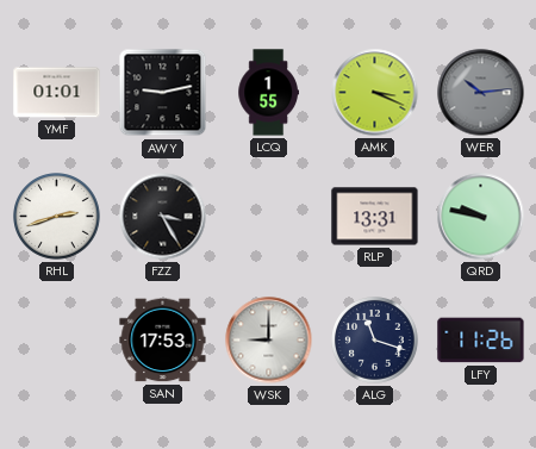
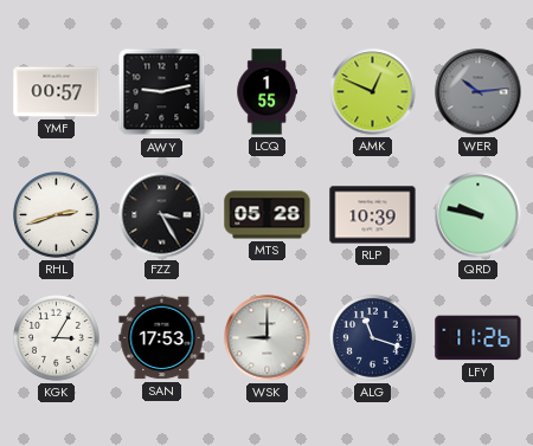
YMF: 01:01 -> 00:57
AMK: 3:19 -> 12:49
MTS: none -> 05:28
RLP: 13:31 -> 10:39
KGK: none -> 3:05
